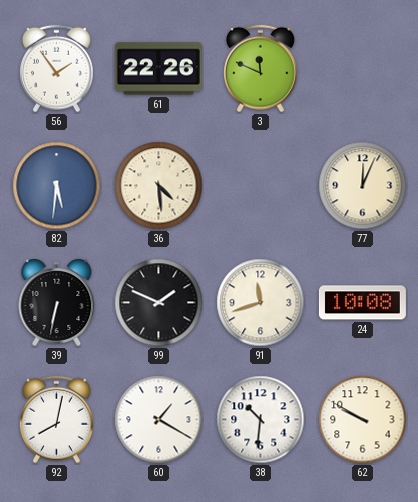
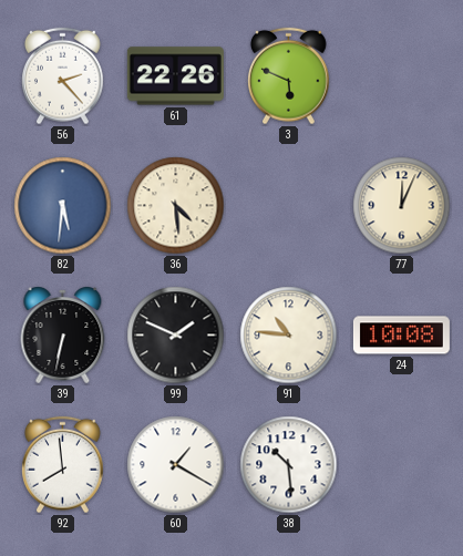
56: 1:54 -> 2:23
3: 11:49 -> 5:49
91: 11:42 -> 10:46
92: 8:02 -> 7:59
38: 10:31 -> 10:29
62: 9:50 -> none
